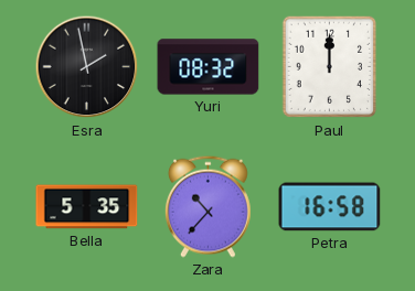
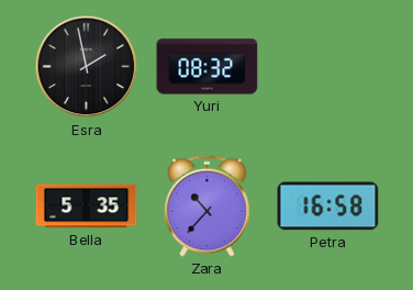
Paul: 12:00 -> none
